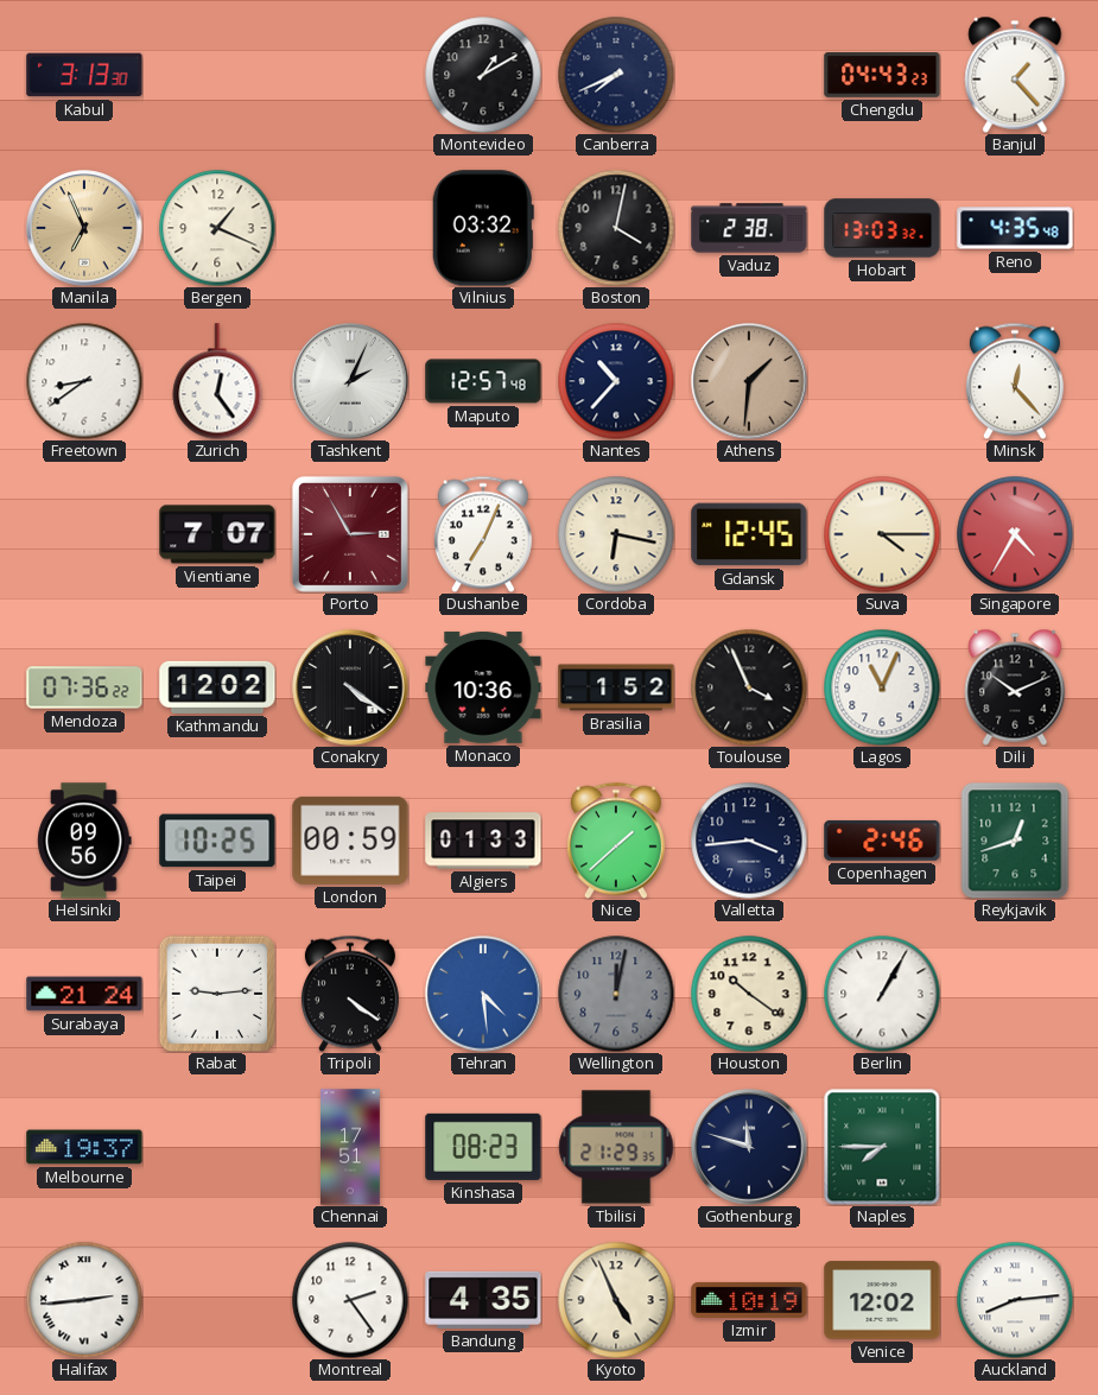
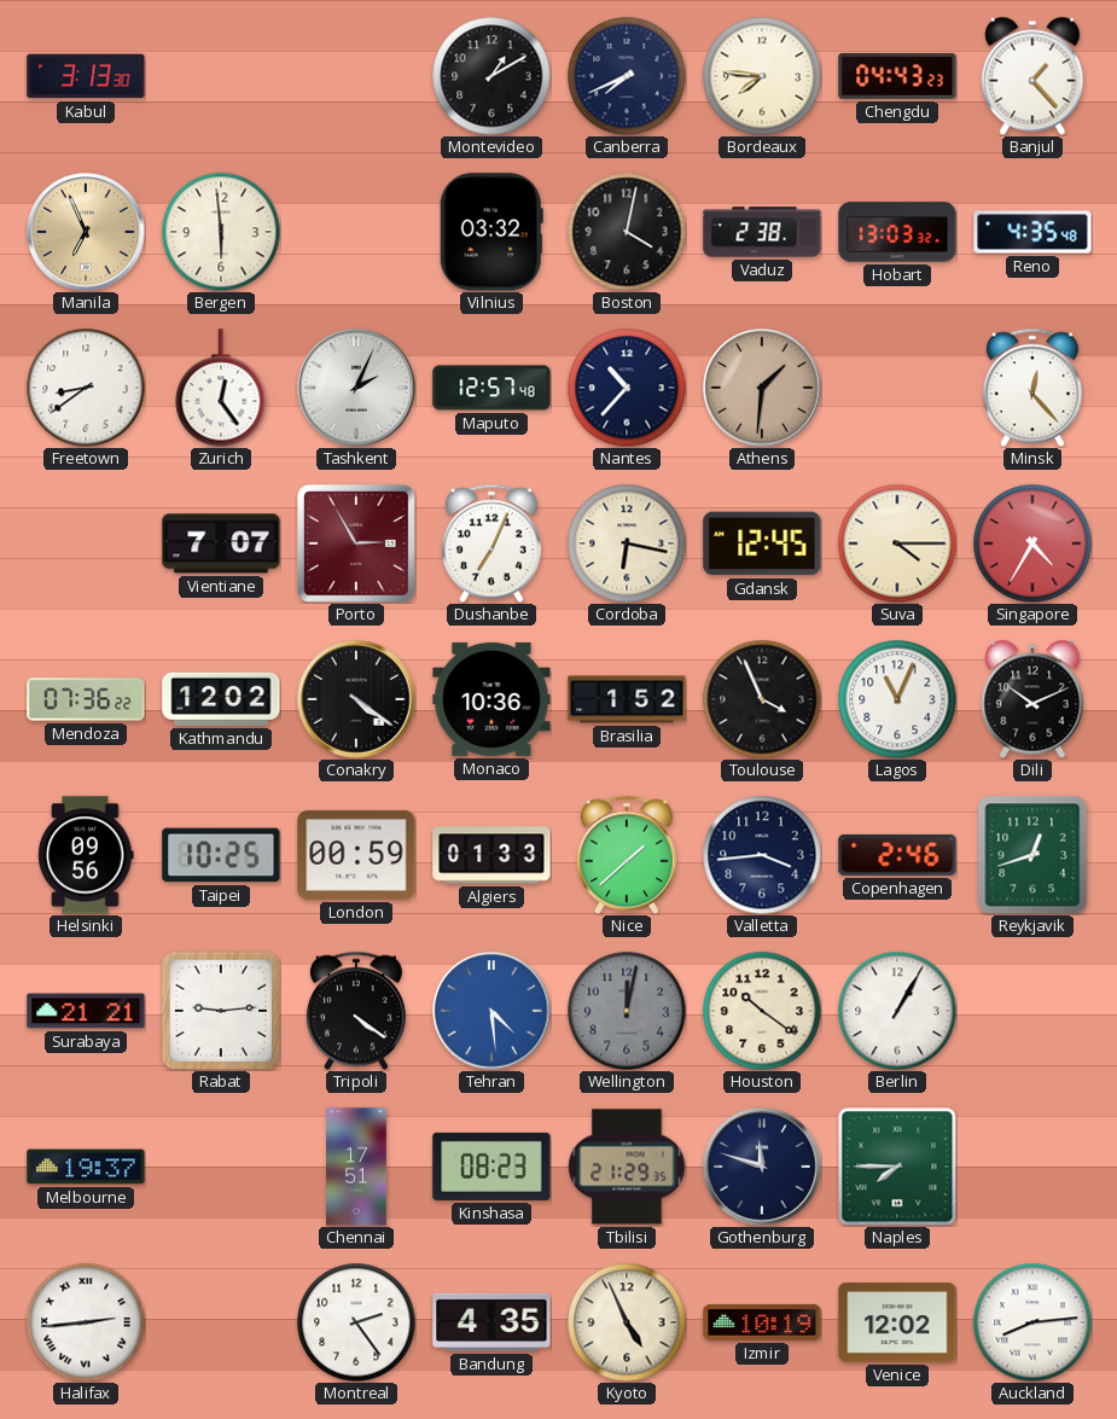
Bordeaux: none -> 7:46
Bergen: 1:19 -> 5:59
Surabaya: 21:24 -> 21:21
